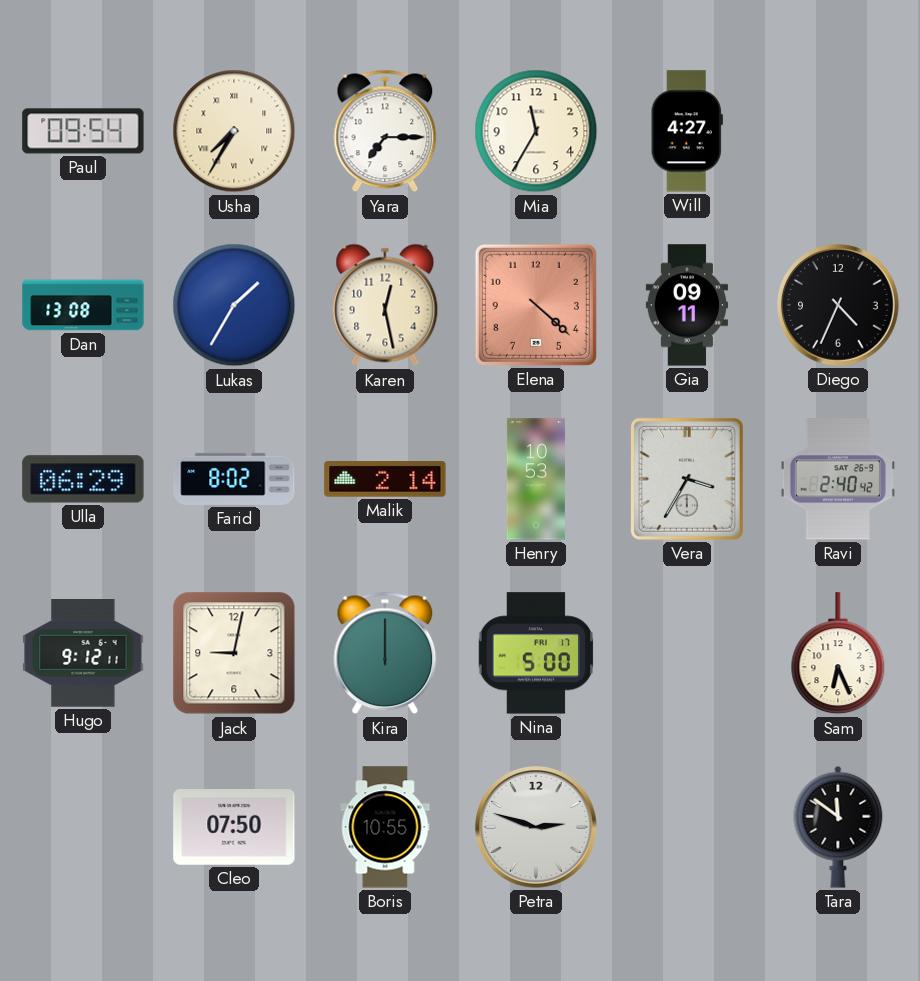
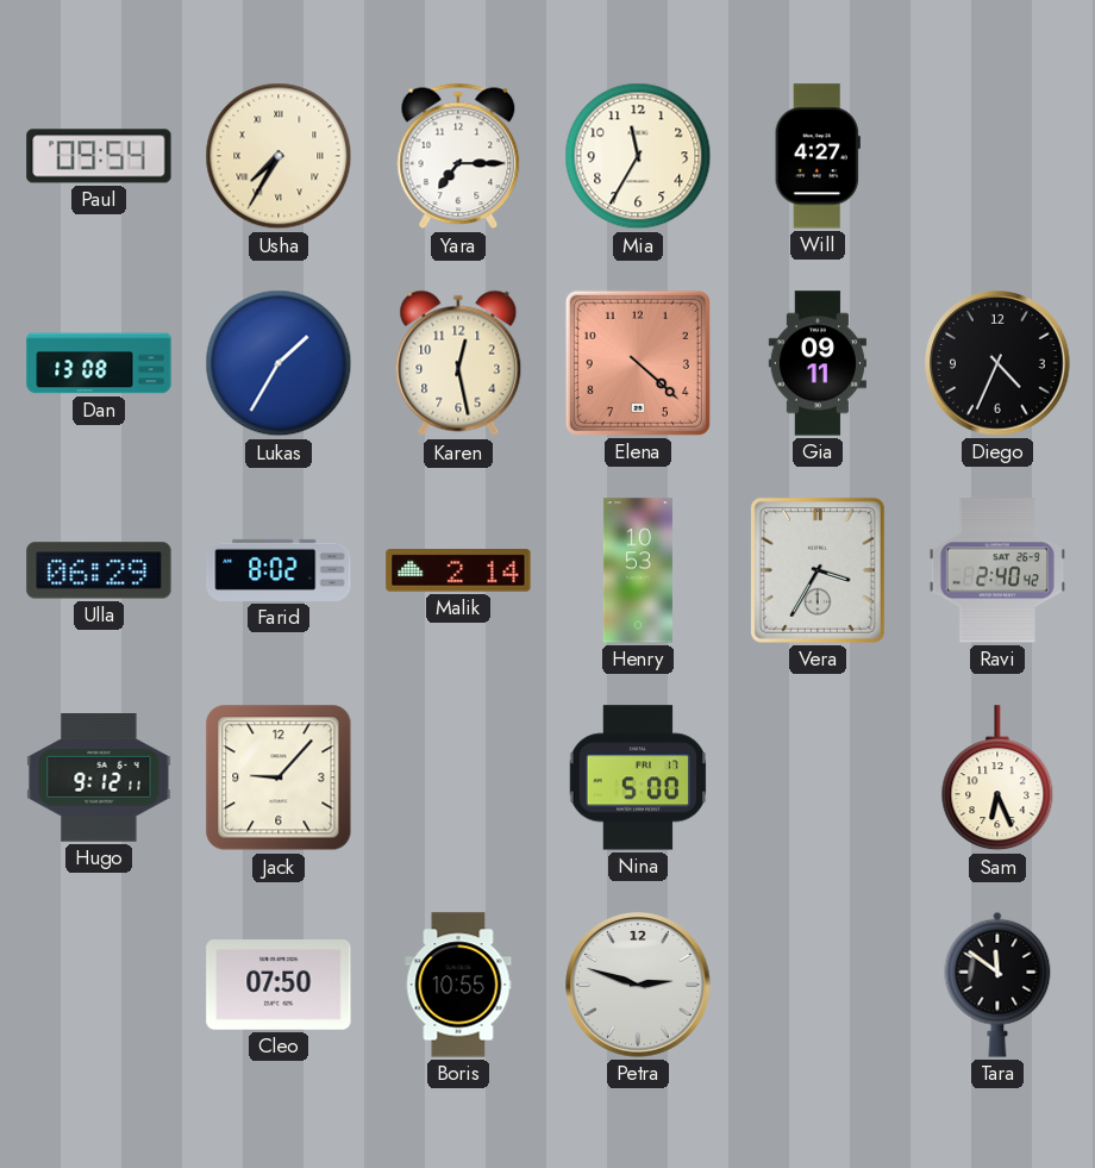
Jack: 9:02 -> 9:07
Kira: 12:00 -> none
